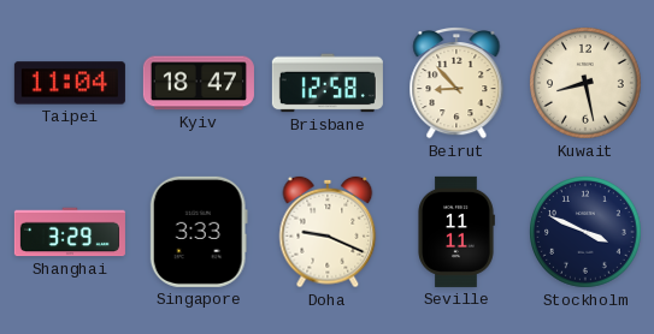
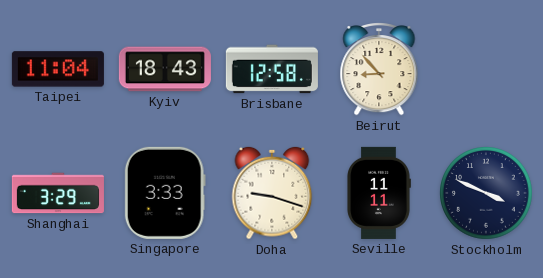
Kyiv: 18:47 -> 18:43
Kuwait: 8:28 -> none
Doha: 9:19 -> 9:18
